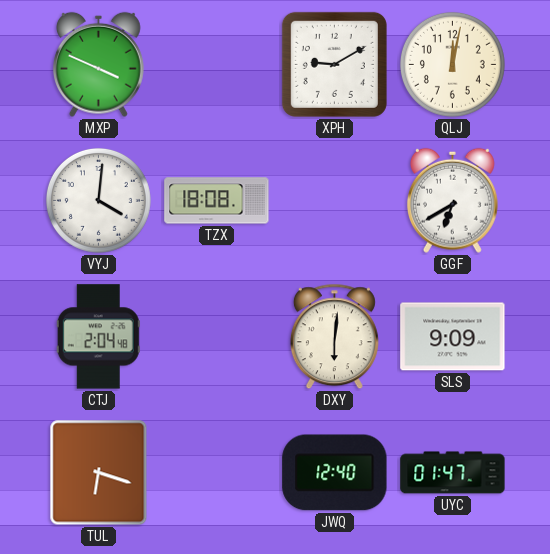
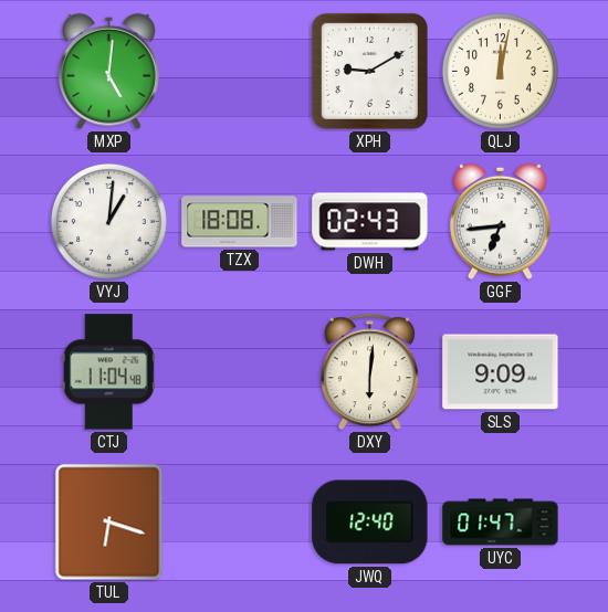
MXP: 3:49 -> 5:01
VYJ: 4:01 -> 1:01
DWH: none -> 02:43
GGF: 6:40 -> 6:44
CTJ: 2:04 -> 11:04
